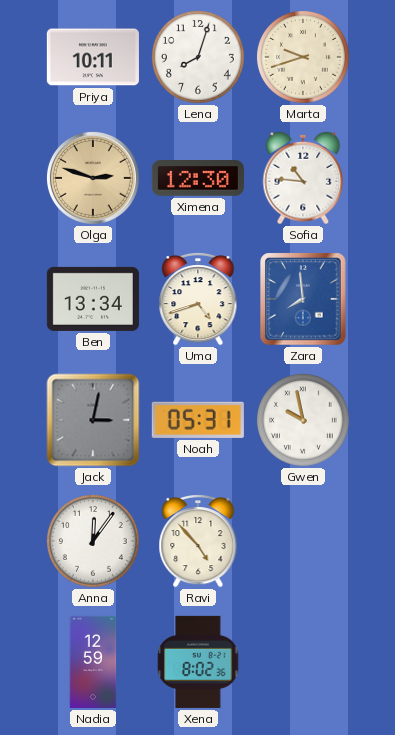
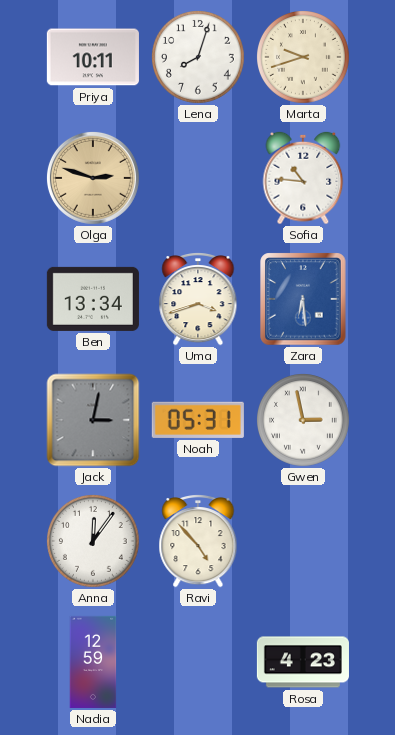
Ximena: 12:30 -> none
Uma: 4:42 -> 3:42
Zara: 7:59 -> 6:29
Gwen: 9:58 -> 2:58
Xena: 8:02 -> none
Rosa: none -> 4:23
